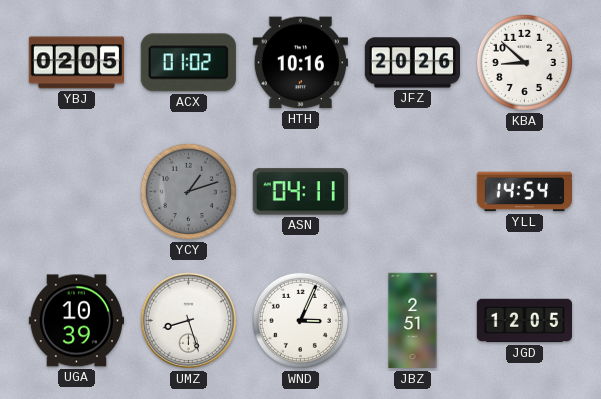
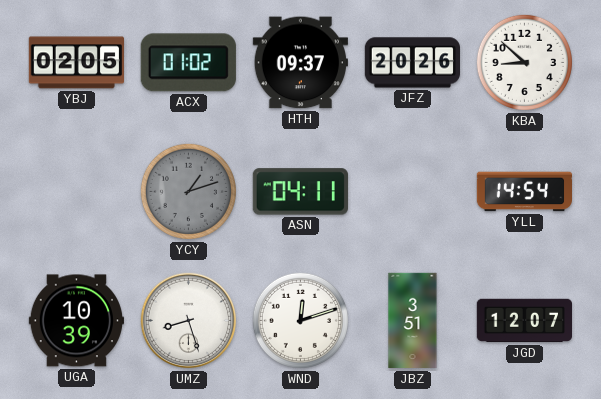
HTH: 10:16 -> 09:37
WND: 3:04 -> 12:12
JBZ: 2:51 -> 3:51
JGD: 12:05 -> 12:07
